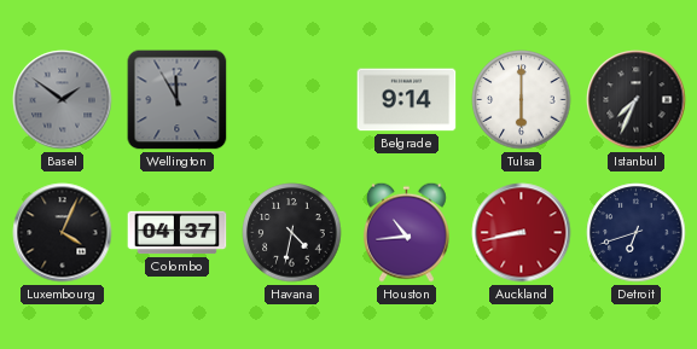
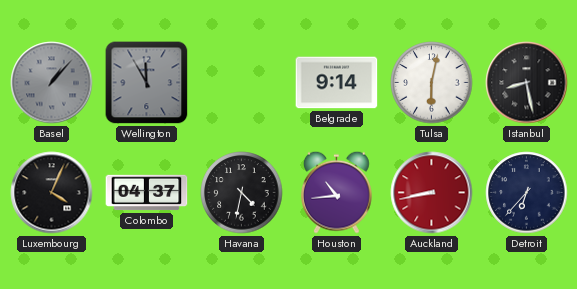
Basel: 1:51 -> 1:07
Tulsa: 6:00 -> 6:02
Istanbul: 7:34 -> 8:28
Detroit: 6:42 -> 6:37
